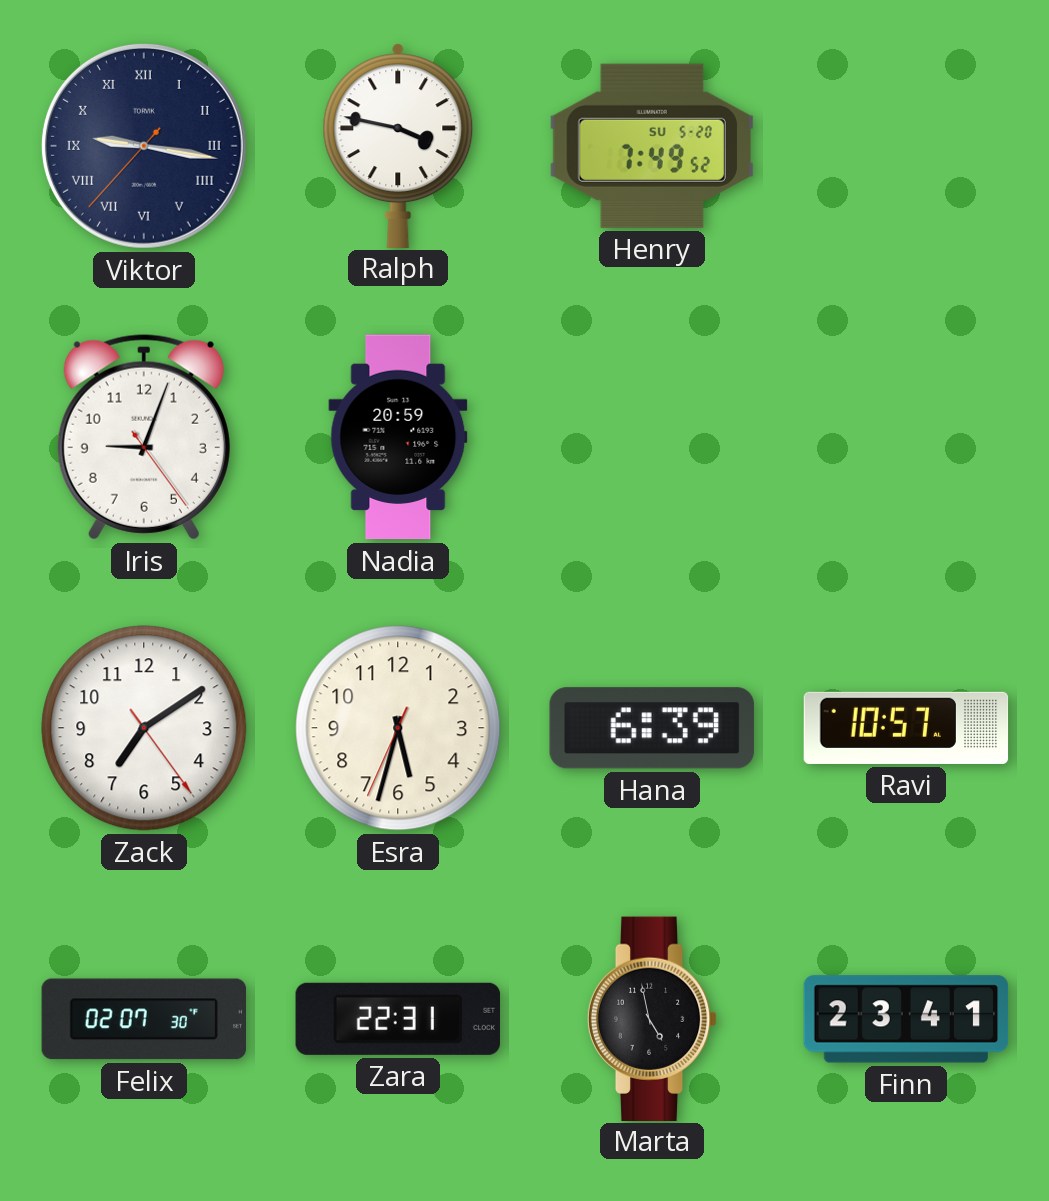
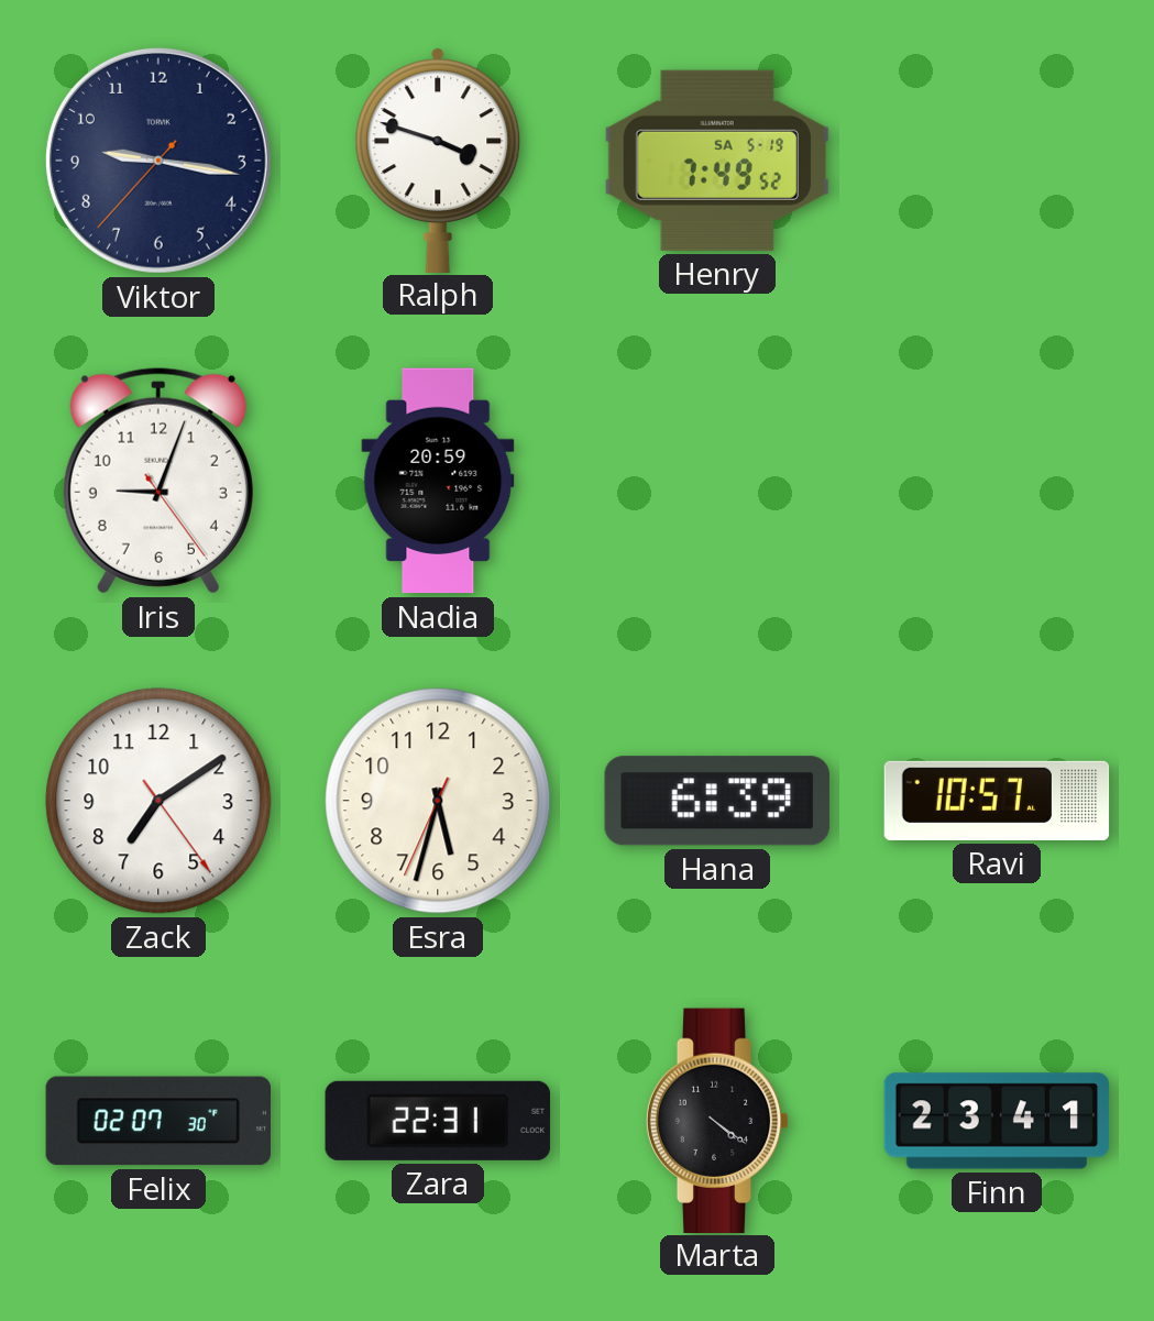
Viktor numerals: Roman -> Arabic
Ralph: 3:47 -> 3:48
Henry date: SU 5-20 -> SA 5-19
Marta: 4:58 -> 4:21
